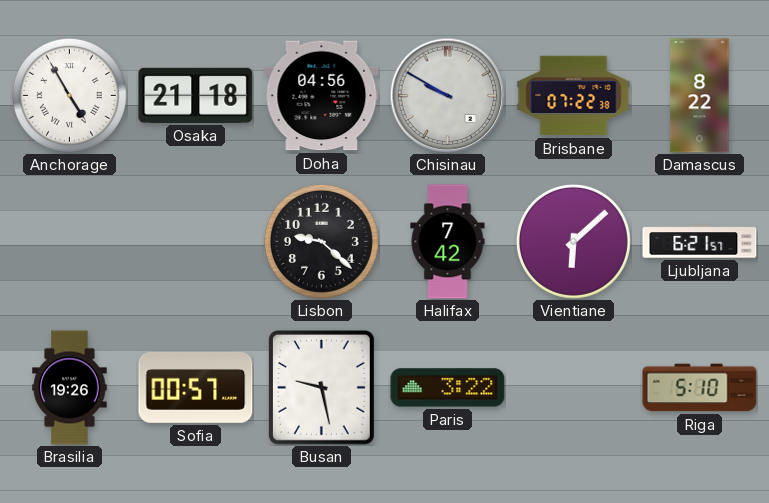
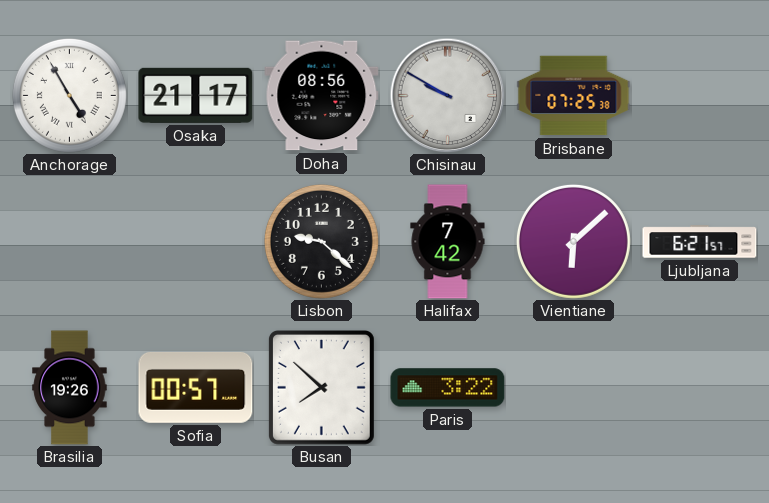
Osaka: 21:18 -> 21:17
Doha: 04:56 -> 08:56
Brisbane: 07:22 -> 07:25
Damascus: 8:22 -> none
Busan: 9:28 -> 7:52
Riga: 5:10 -> none
